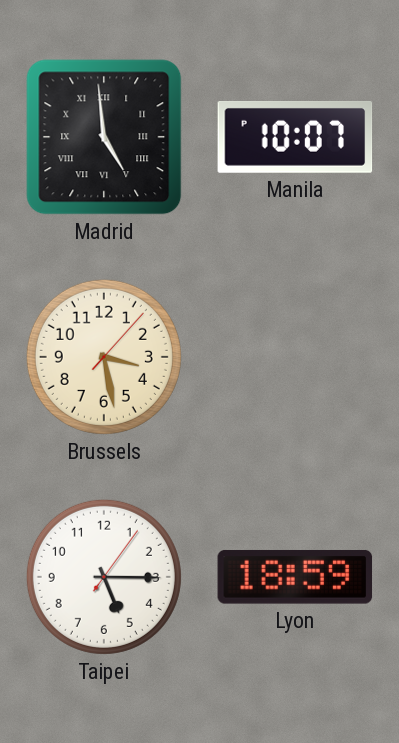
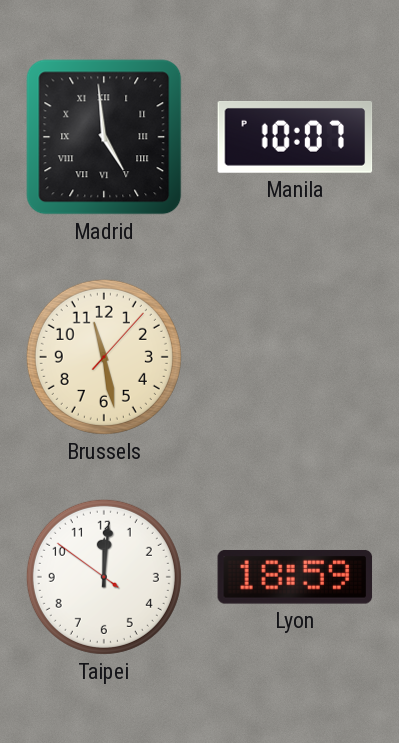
Brussels: 3:28 -> 11:28
Taipei: 5:15 -> 12:00
